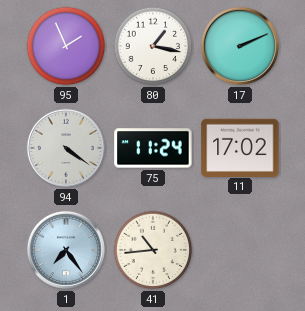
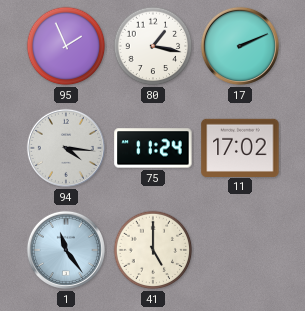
94: 4:21 -> 4:16
1: 7:24 -> 11:24
41: 10:44 -> 5:00
